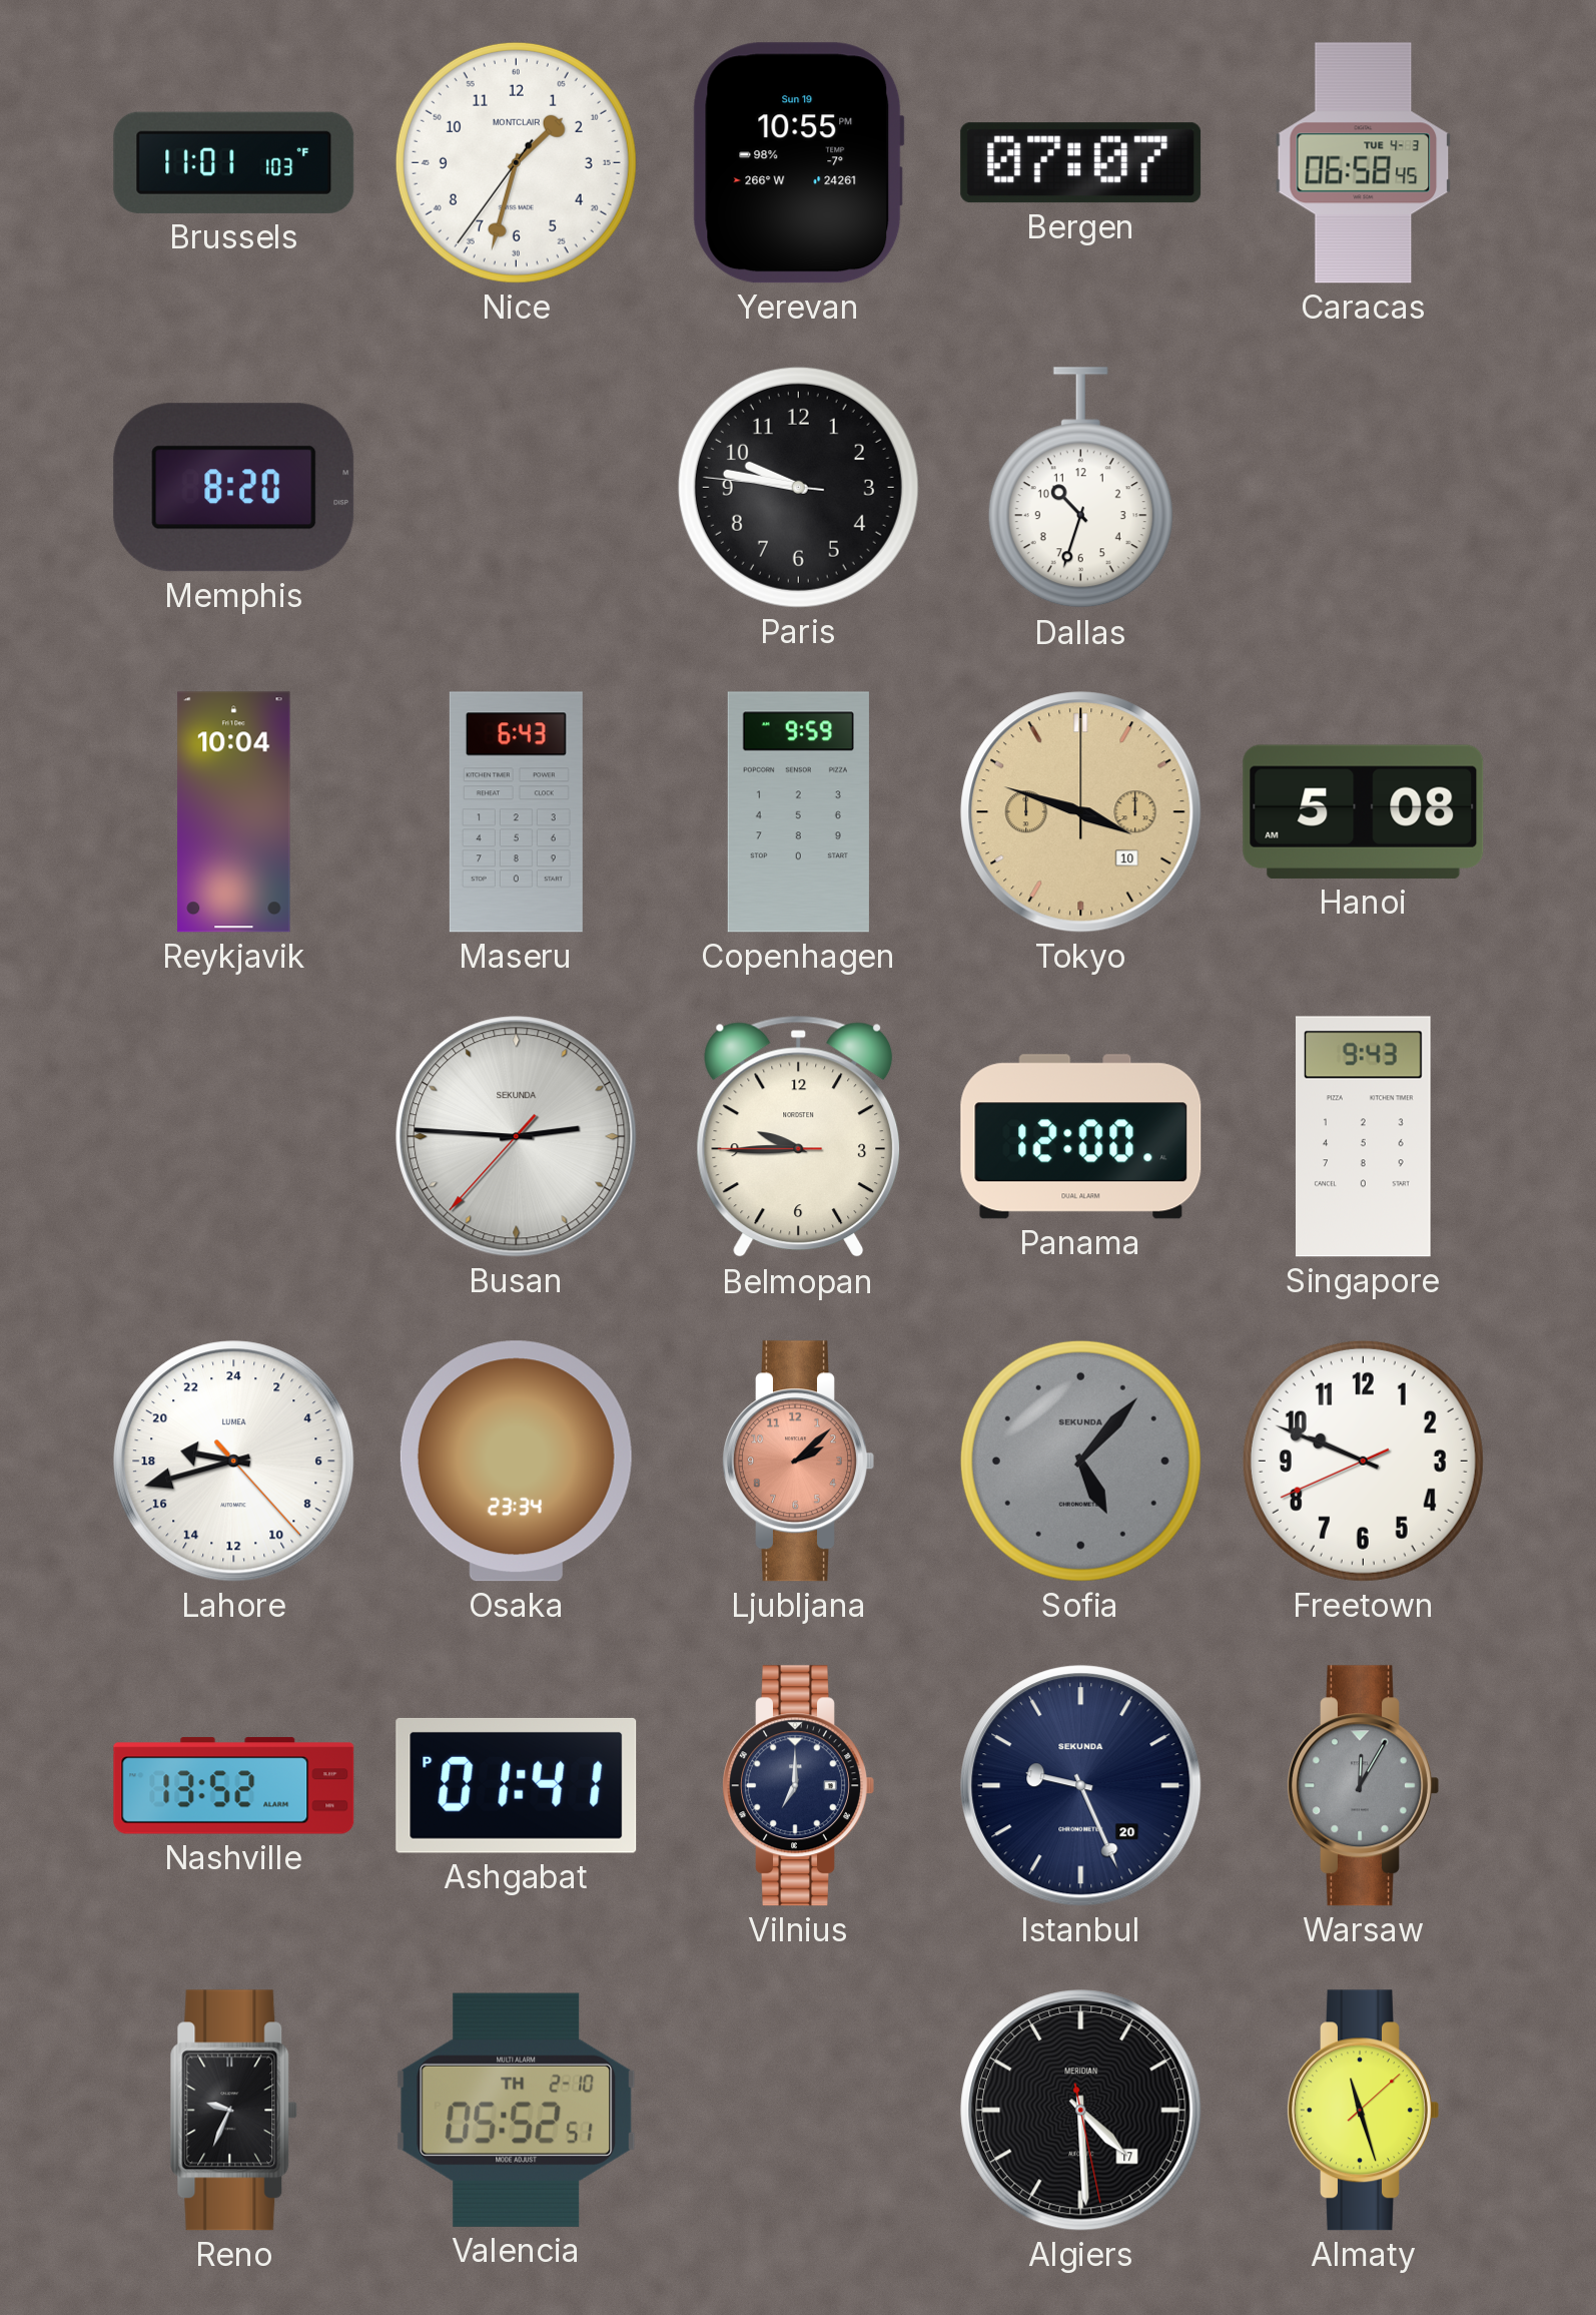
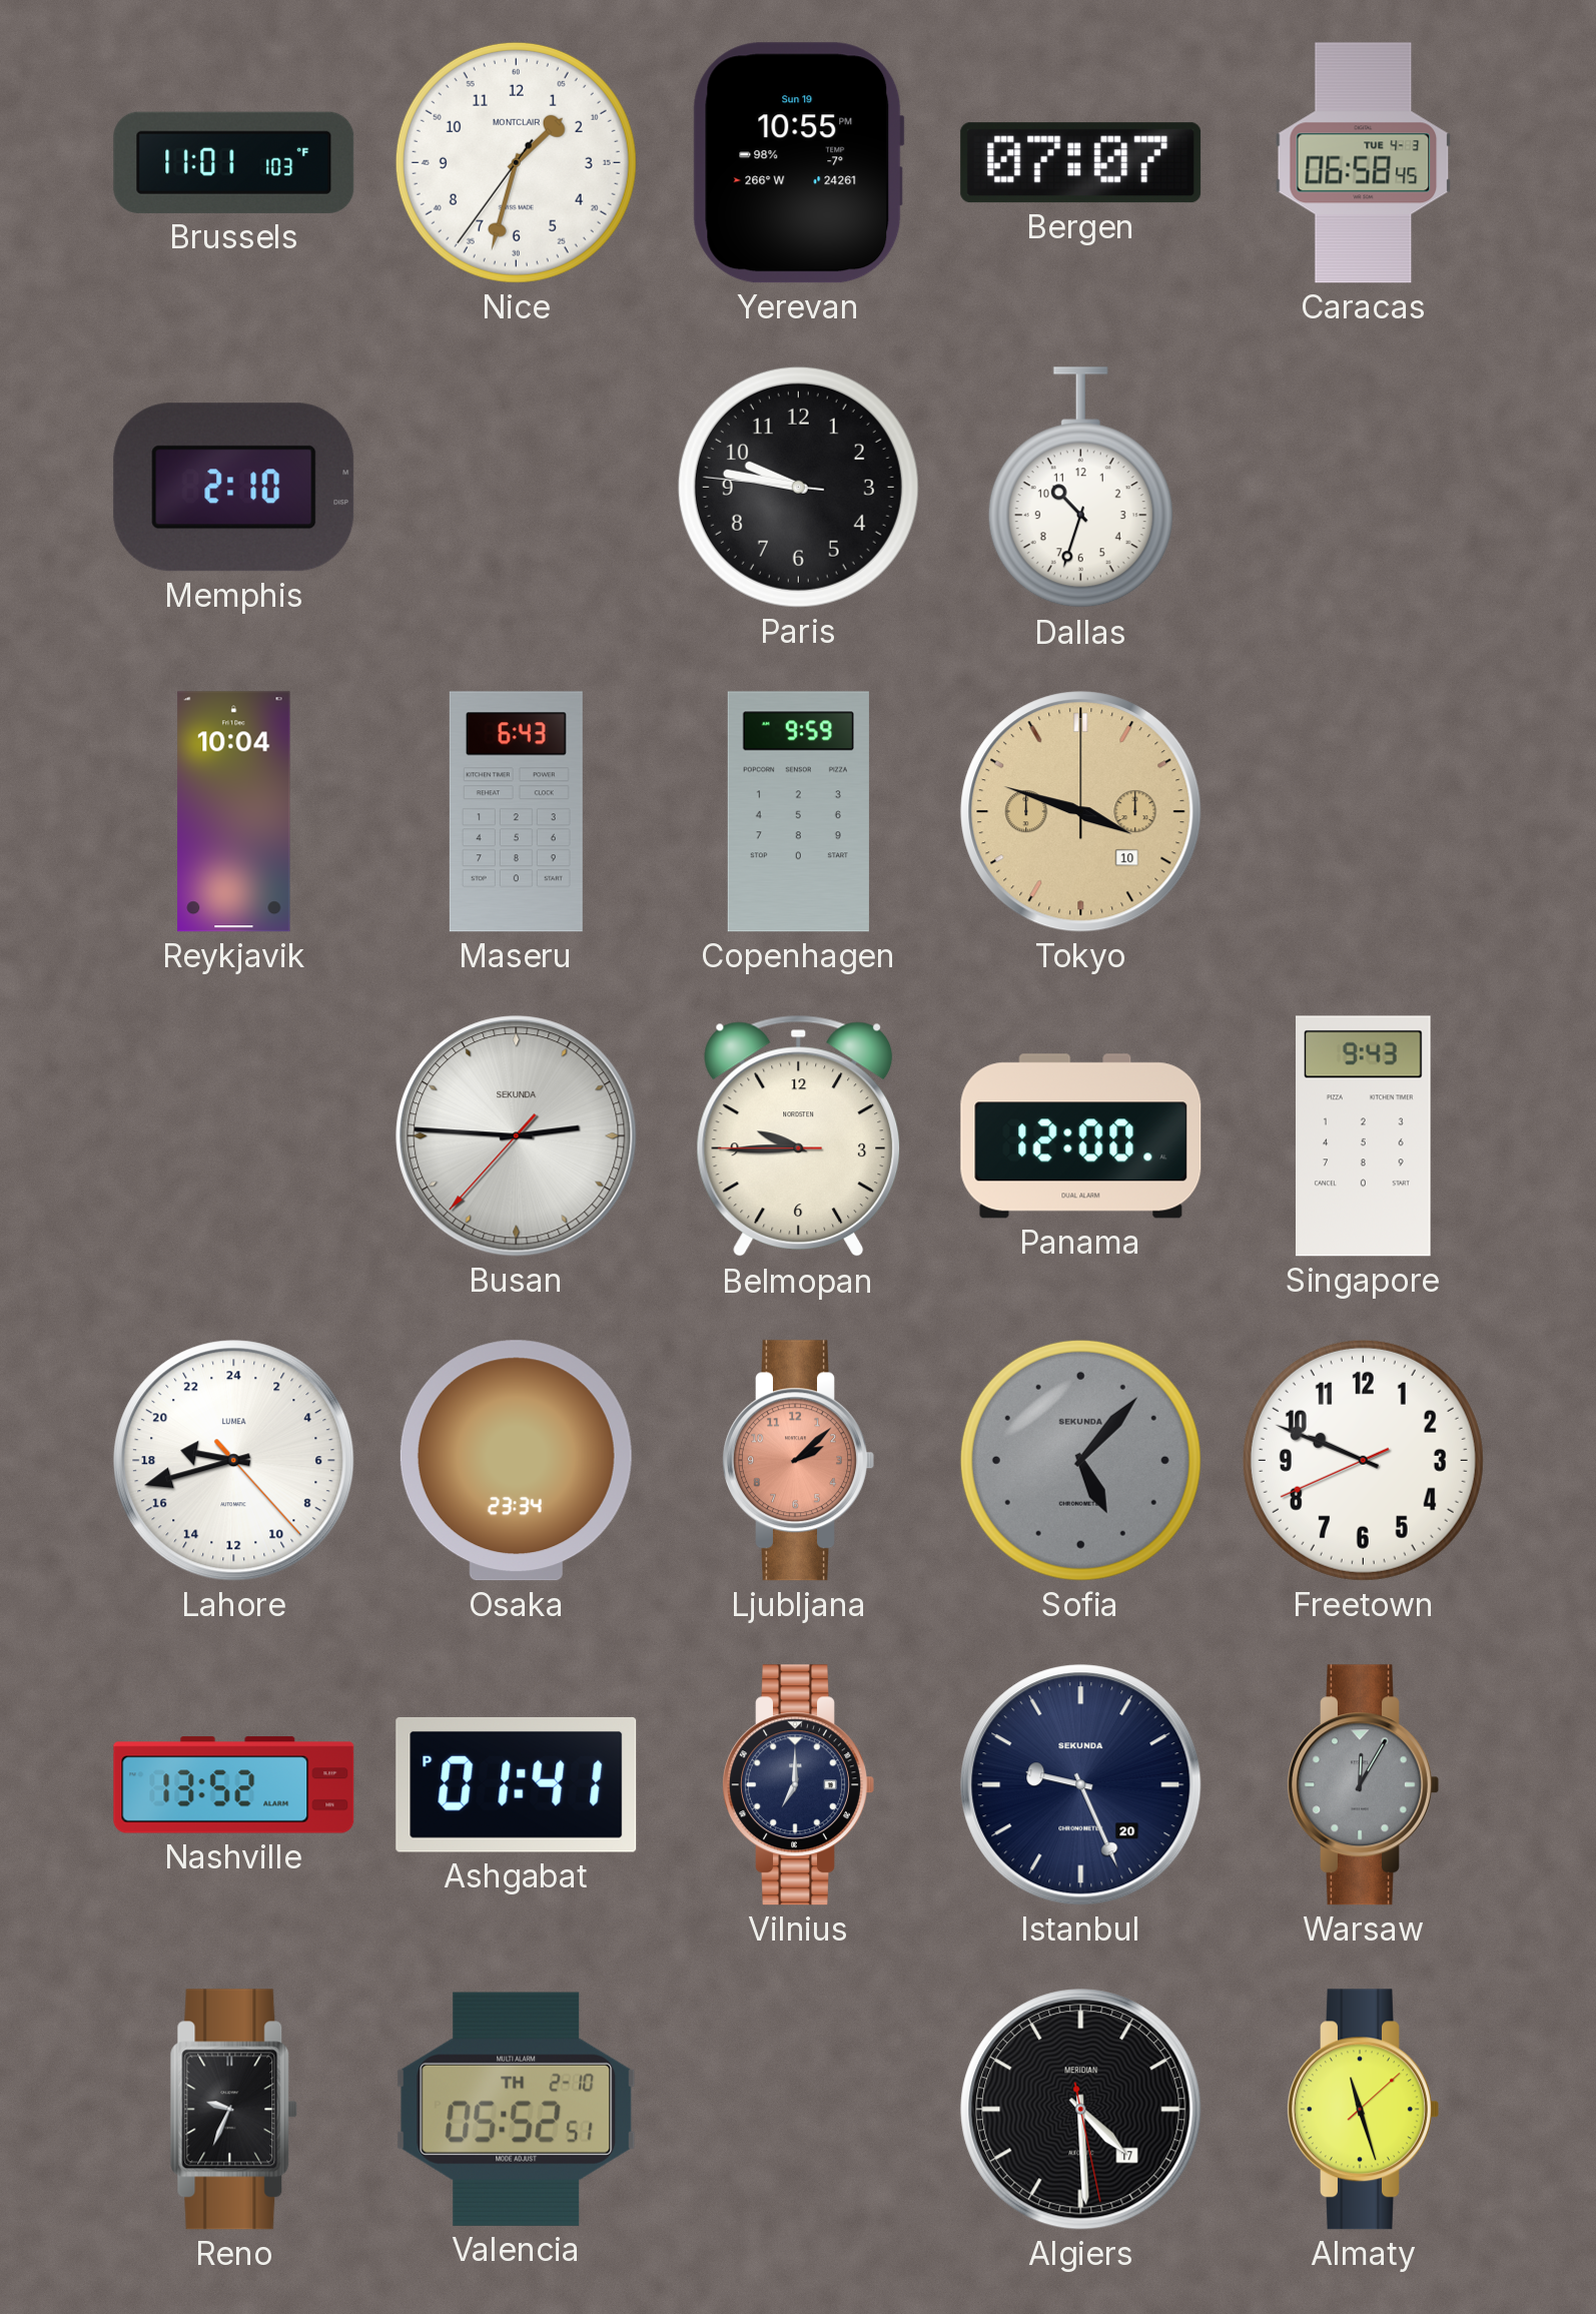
Memphis: 8:20 -> 2:10
Hanoi: 5:08 -> none
